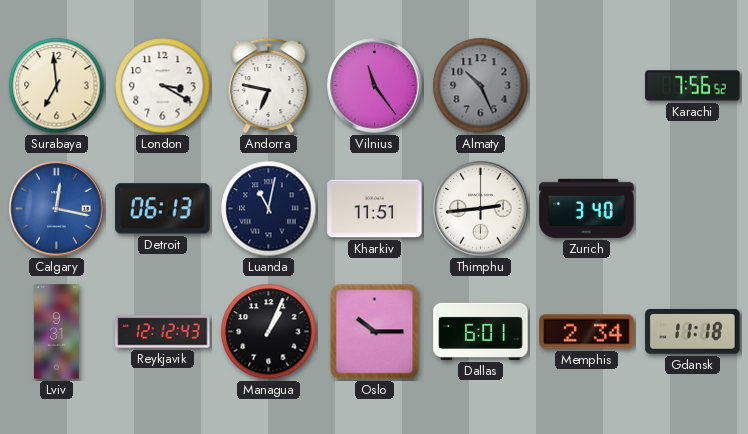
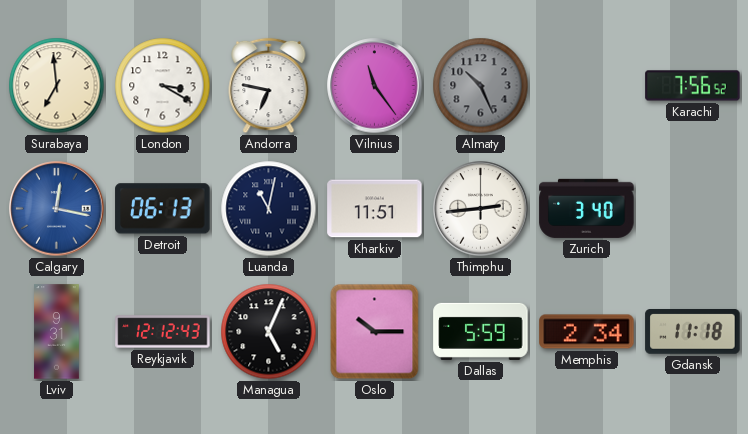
Managua: 1:04 -> 5:04
Dallas: 6:01 -> 5:59
